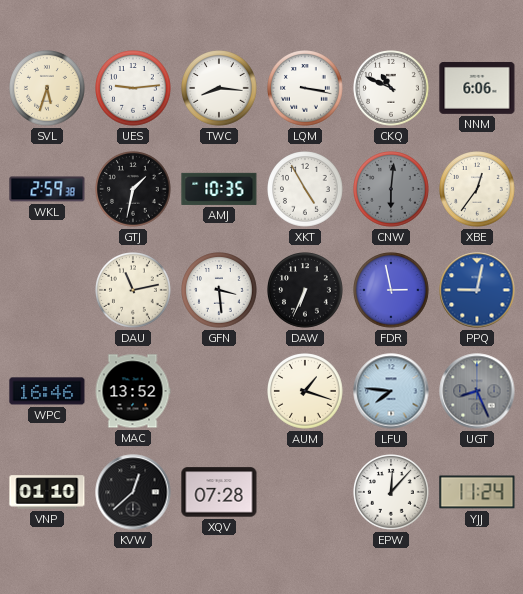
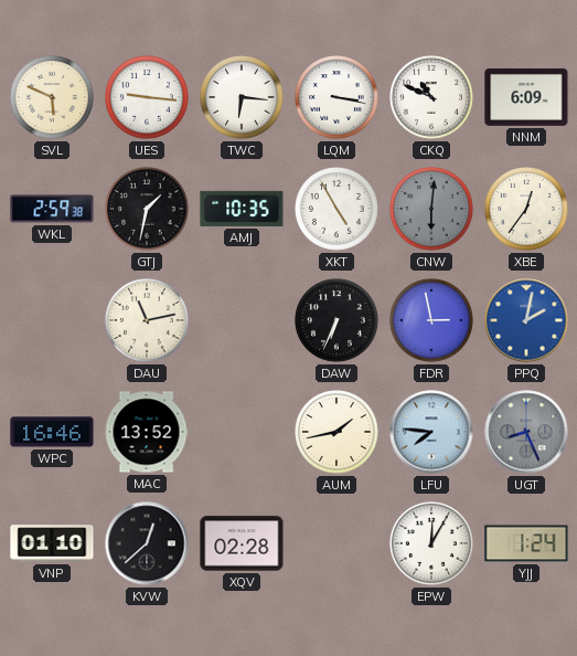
SVL: 5:33 -> 5:49
UES: 9:14 -> 9:16
TWC: 8:16 -> 6:16
NNM: 6:06 -> 6:09
GFN: 3:29 -> none
PPQ: 9:02 -> 2:02
AUM: 1:18 -> 1:43
XQV: 07:28 -> 02:28
EPW: 12:07 -> 12:05
YJJ: 11:24 -> 1:24
